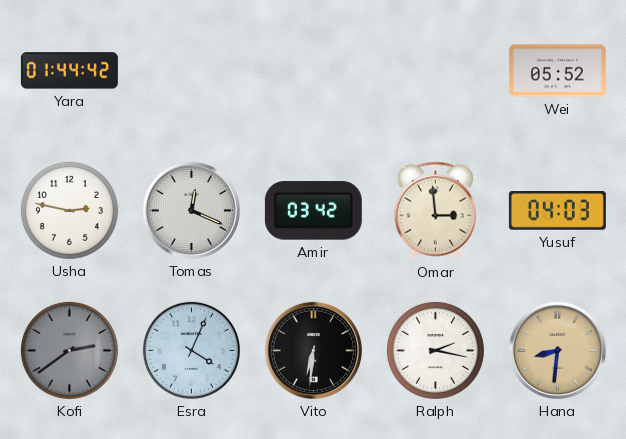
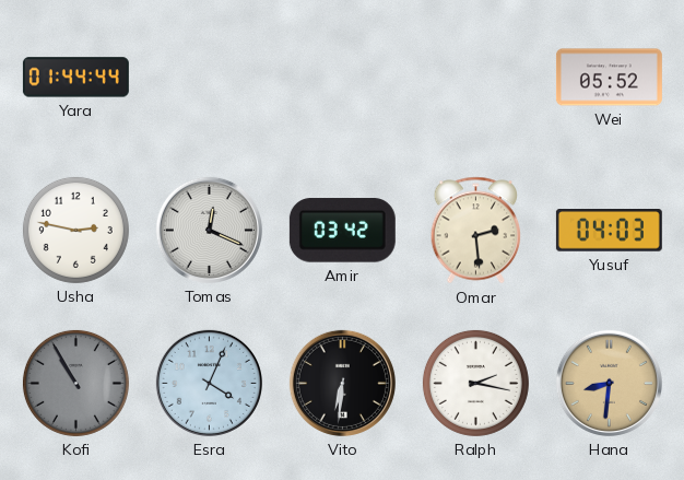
Yara: 01:44:42 -> 01:44:44
Omar: 2:59 -> 2:29
Kofi: 2:39 -> 10:55
